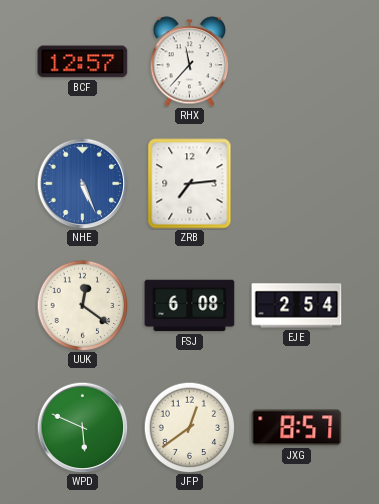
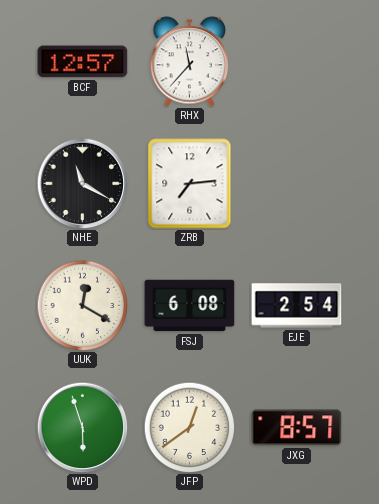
NHE: 5:26 -> 11:20
NHE dial: blue -> black
UUK: 12:21 -> 12:20
WPD: 5:49 -> 5:57
